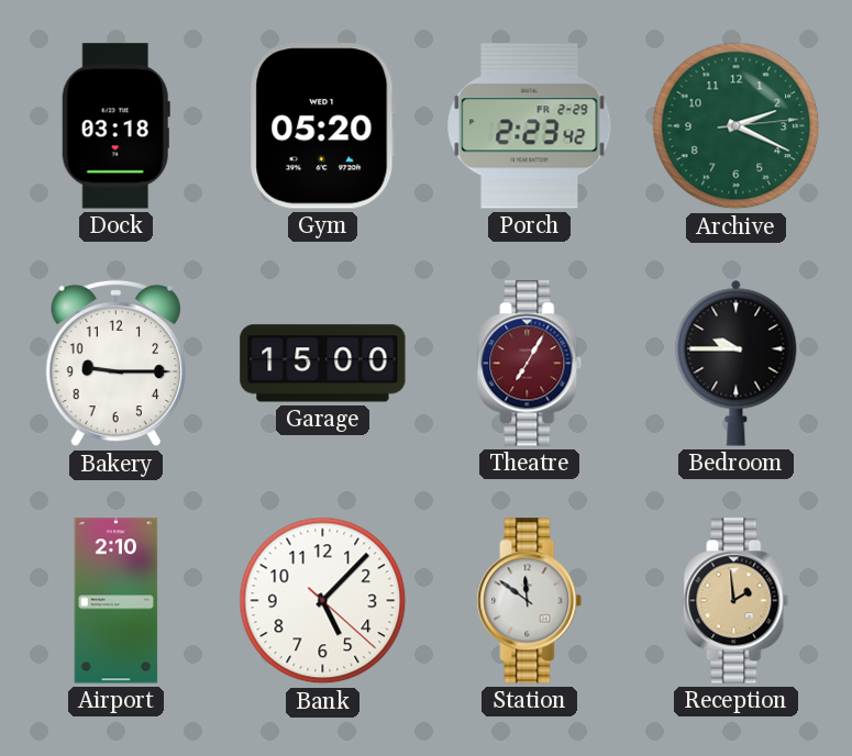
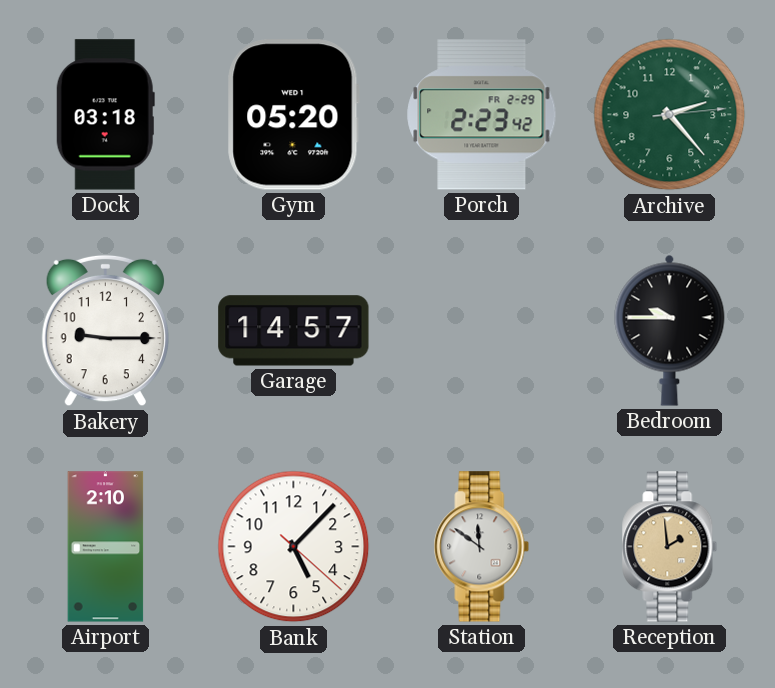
Archive: 2:19 -> 2:23
Garage: 15:00 -> 14:57
Theatre: 7:05 -> none
